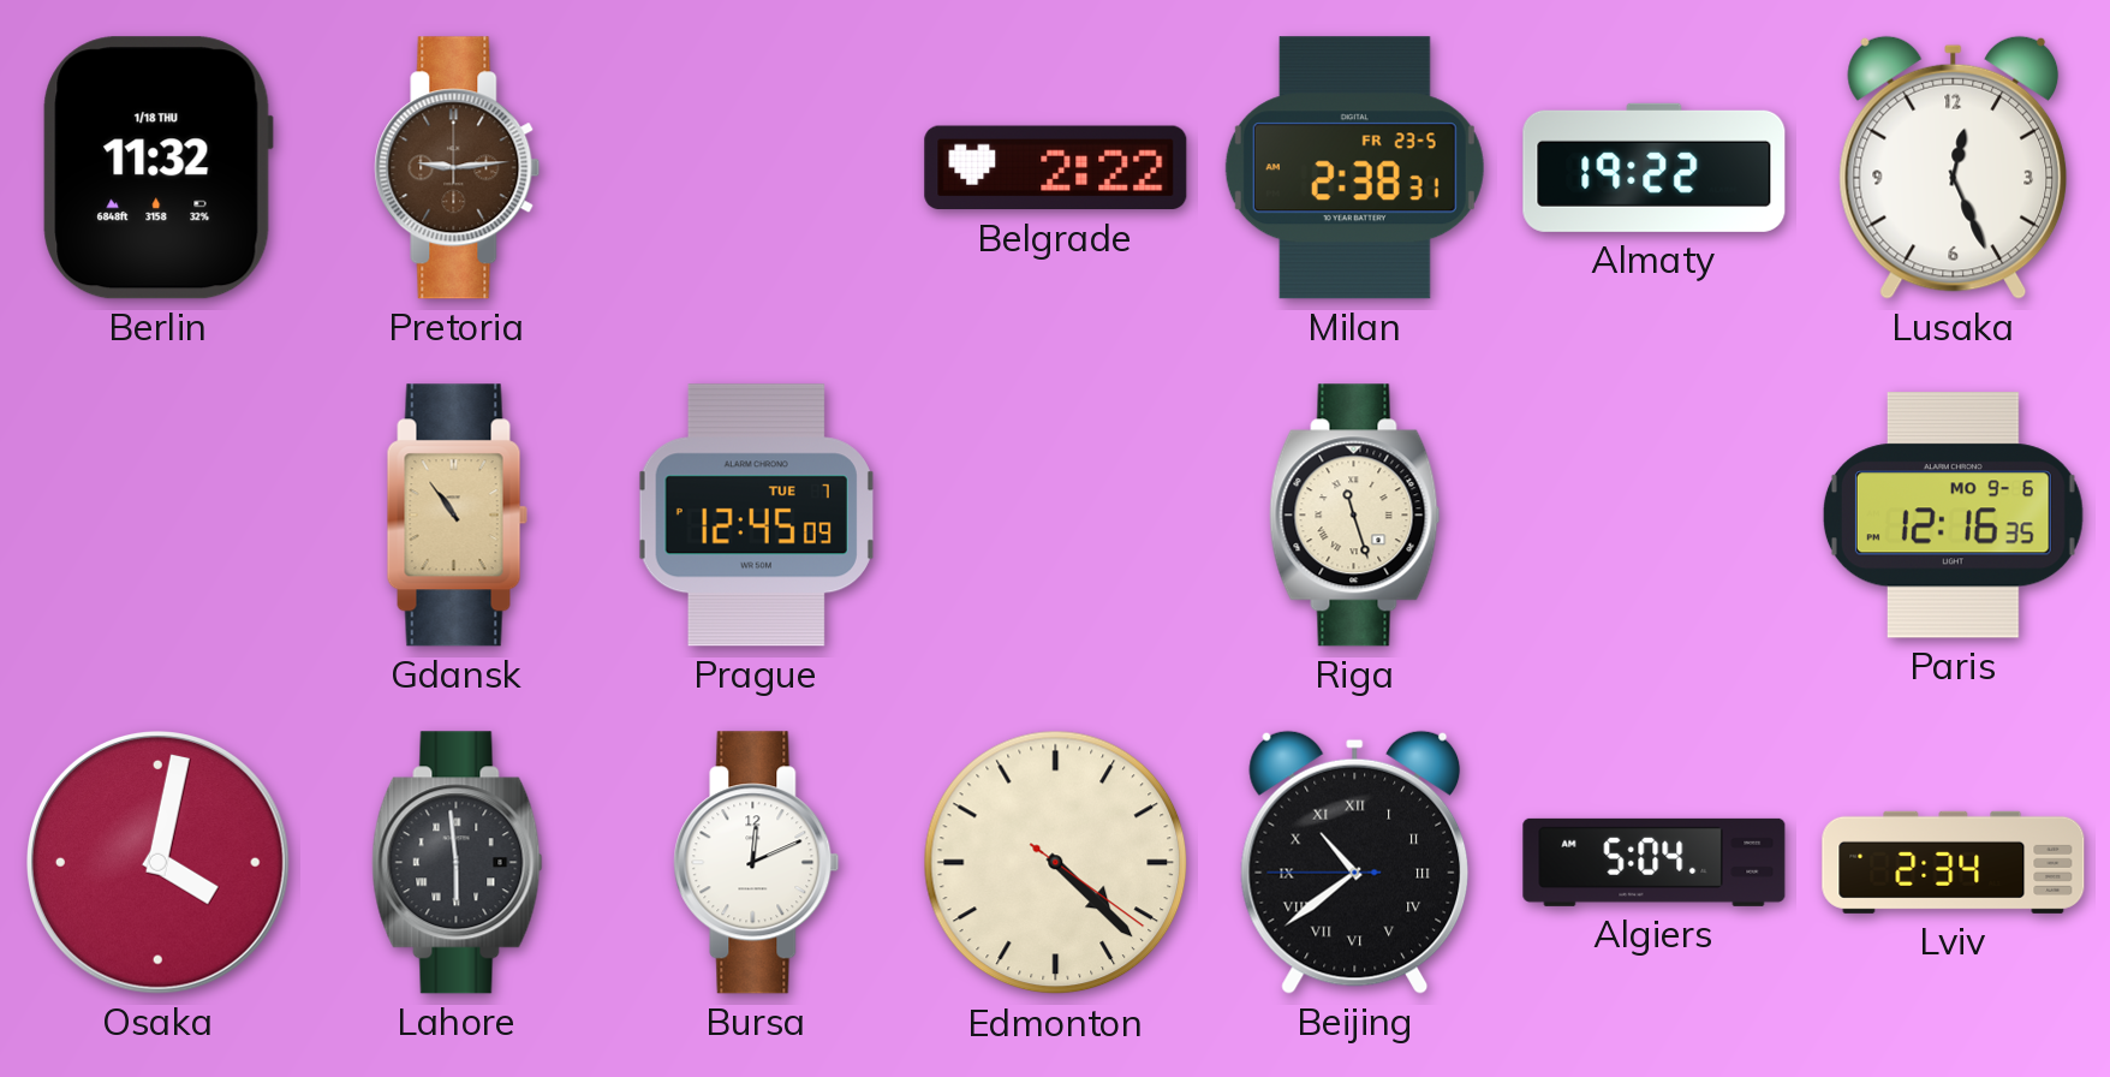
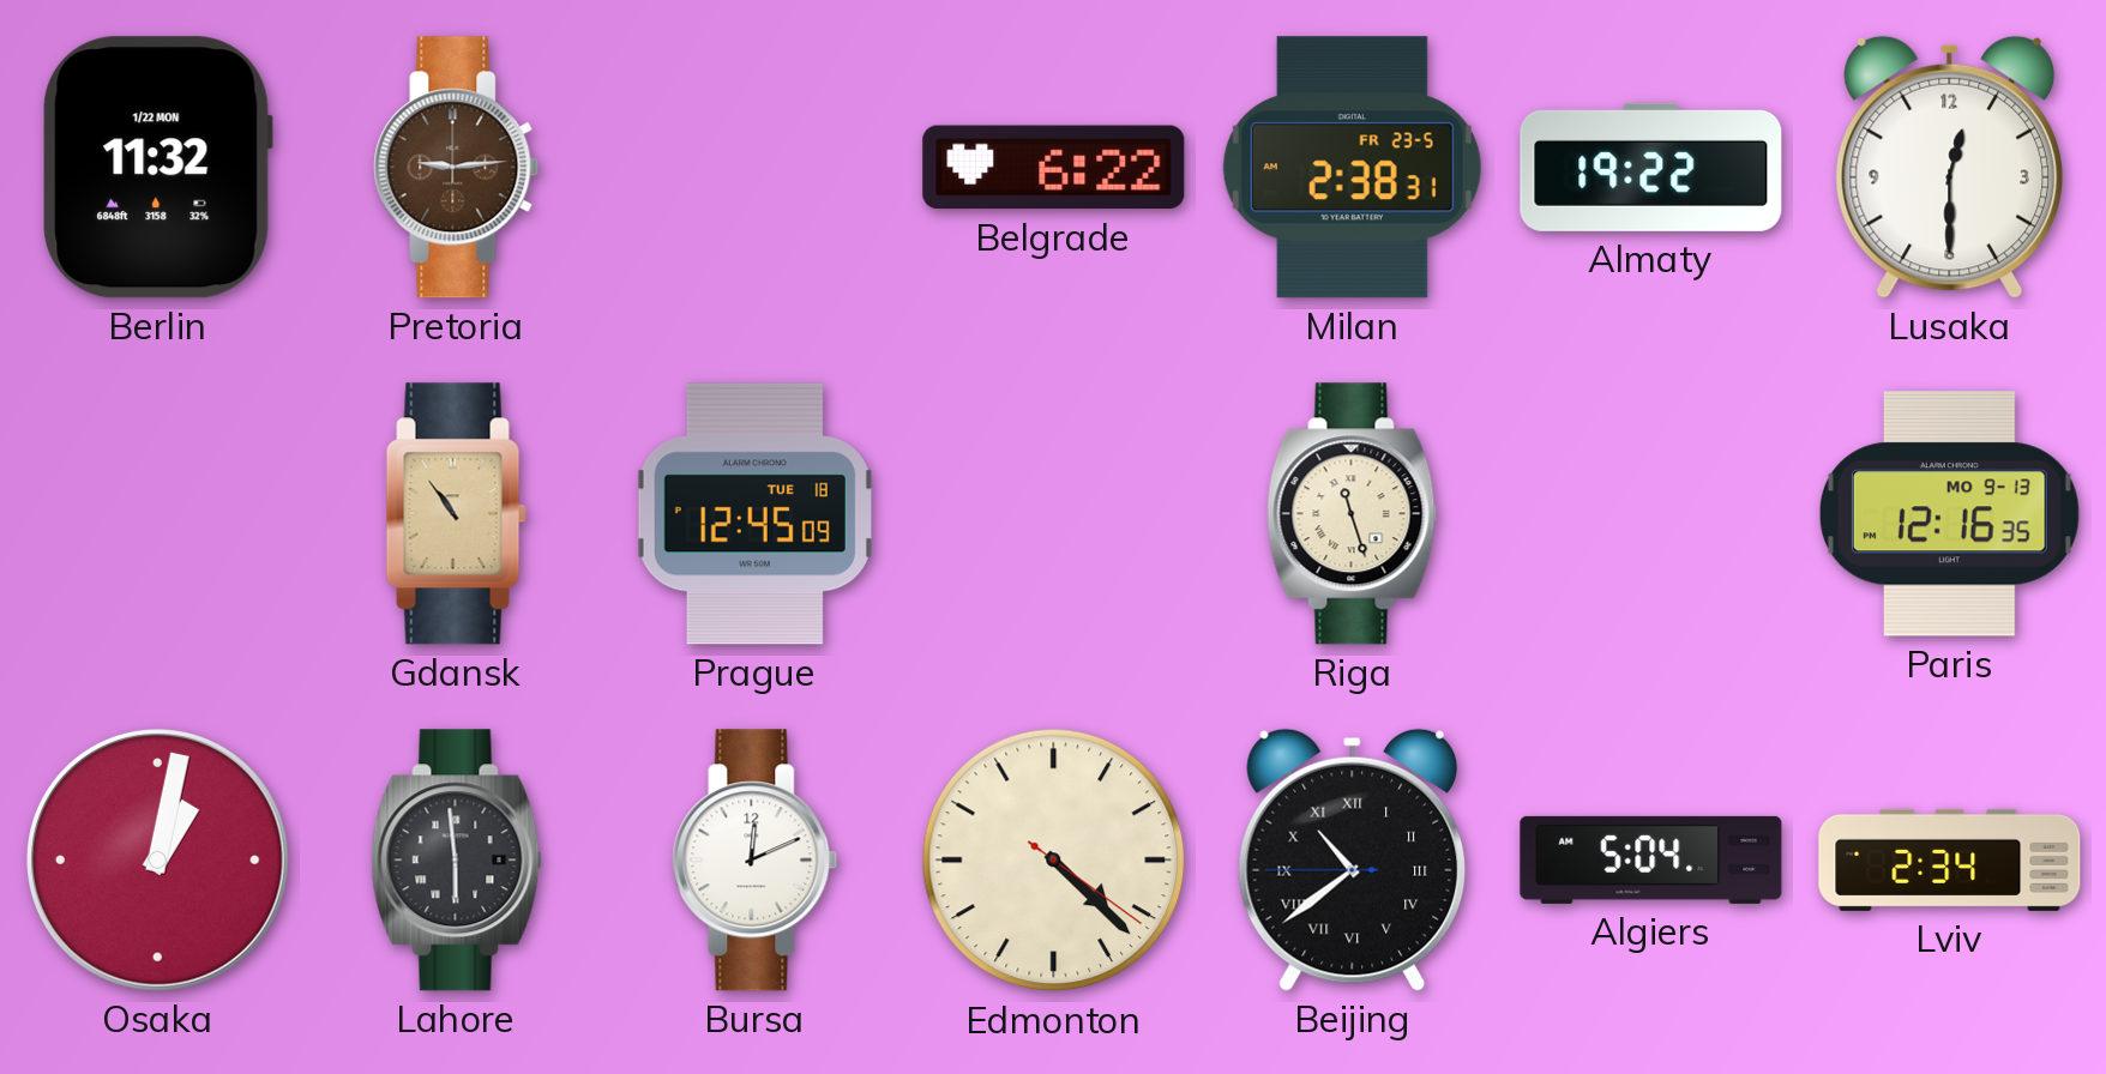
Berlin date: 1/18 THU -> 1/22 MON
Belgrade: 2:22 -> 6:22
Lusaka: 12:26 -> 12:30
Prague date: TUE 7 -> TUE 18
Paris date: MO 9-6 -> MO 9-13
Osaka: 4:02 -> 1:02
